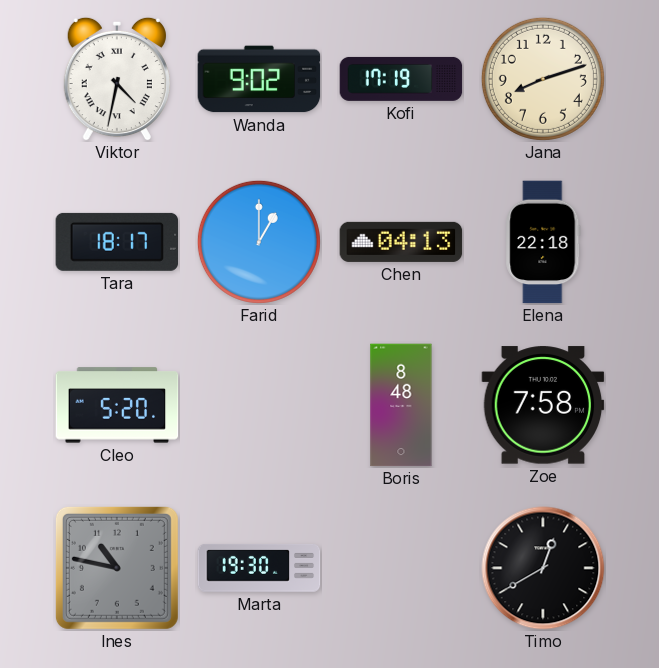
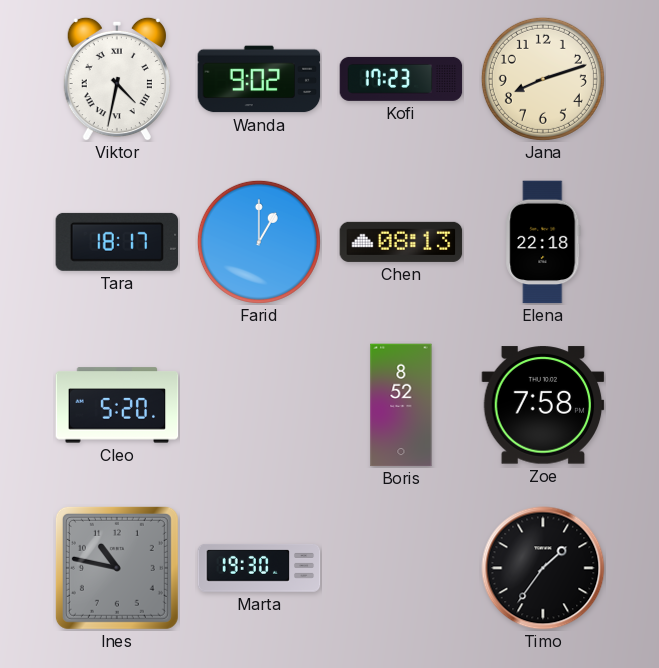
Kofi: 17:19 -> 17:23
Chen: 04:13 -> 08:13
Boris: 8:48 -> 8:52
Timo: 12:40 -> 1:36
